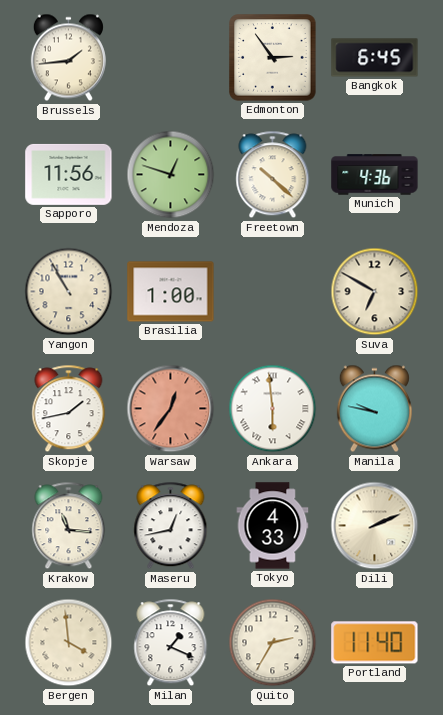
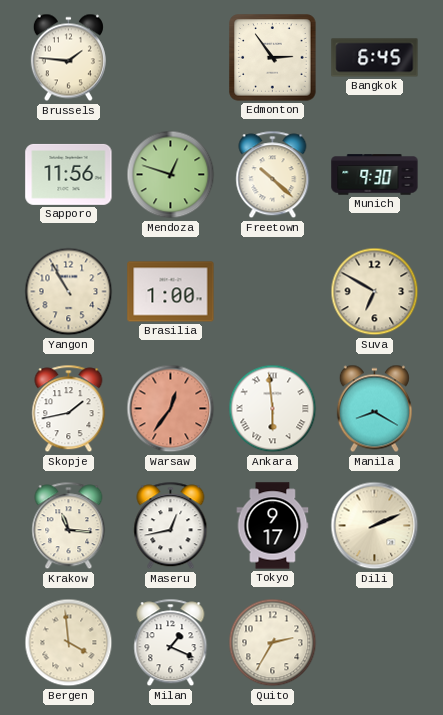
Brussels: 1:44 -> 1:46
Munich: 4:36 -> 9:30
Manila: 9:47 -> 8:20
Tokyo: 4:33 -> 9:17
Portland: 11:40 -> none
